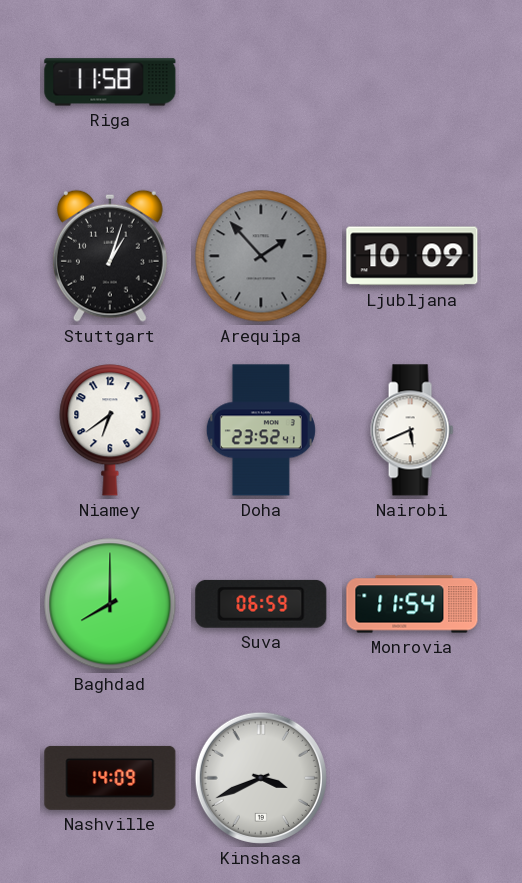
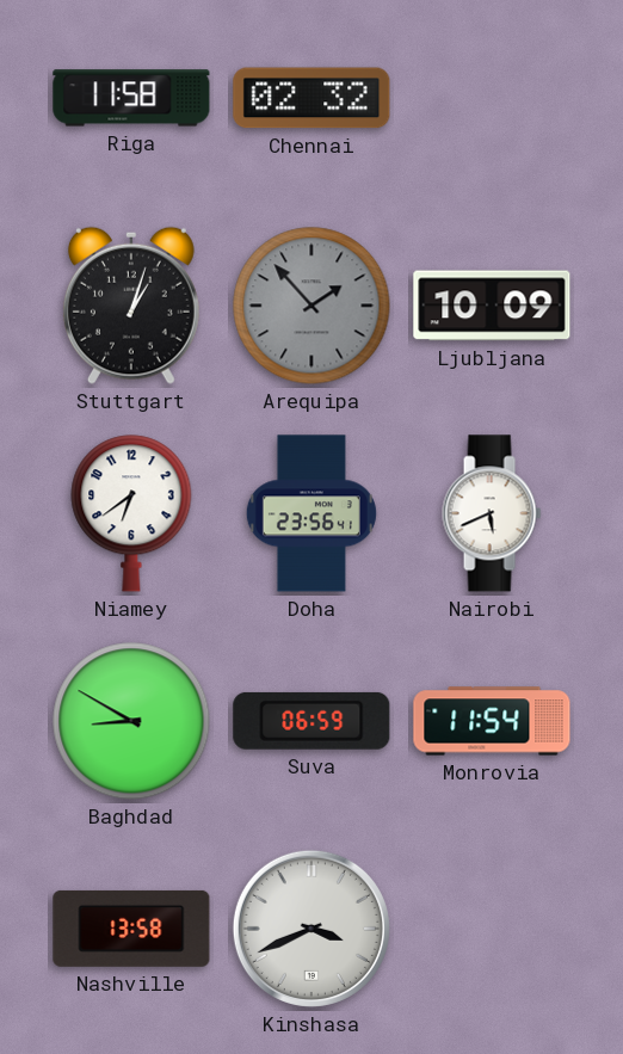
Chennai: none -> 02:32
Doha: 23:52 -> 23:56
Baghdad: 8:00 -> 8:50
Nashville: 14:09 -> 13:58
